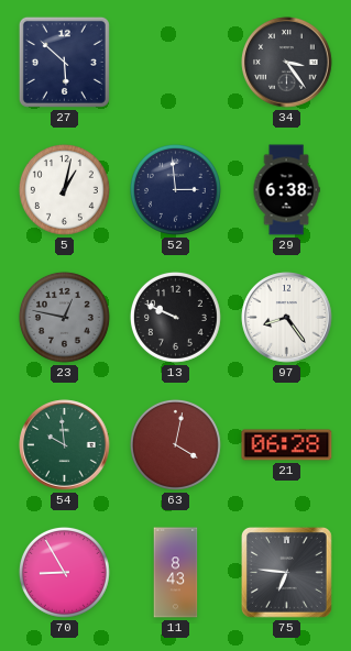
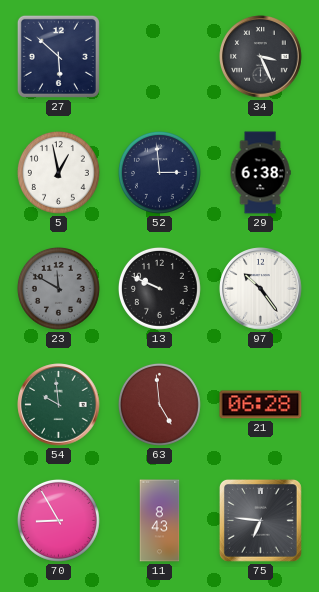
34: 3:24 -> 3:26
5: 1:02 -> 12:58
23: 12:47 -> 11:50
97: 8:24 -> 10:24
63: 4:02 -> 4:59
